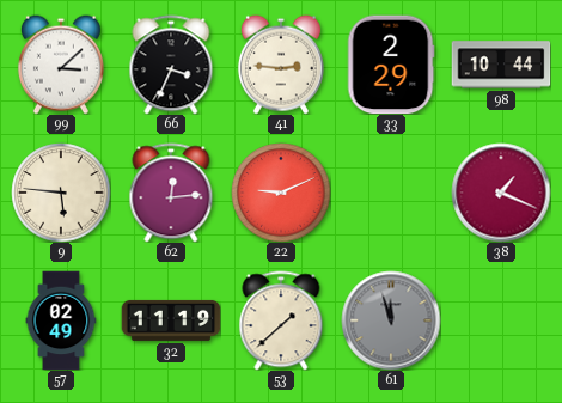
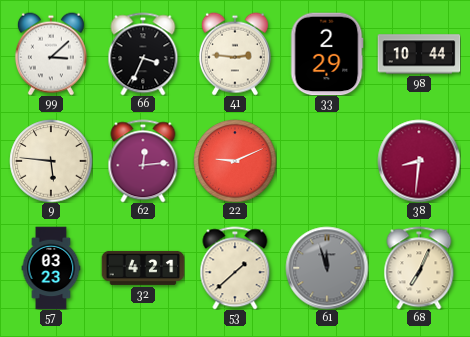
38: 1:19 -> 8:31
57: 02:49 -> 03:23
32: 11:19 -> 4:21
68: none -> 7:04
